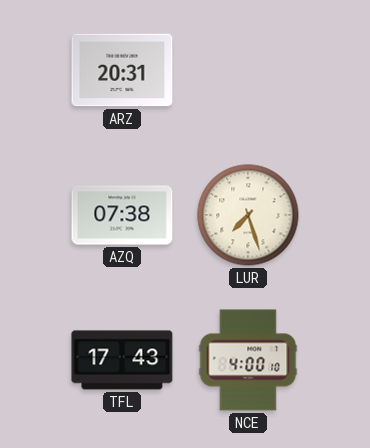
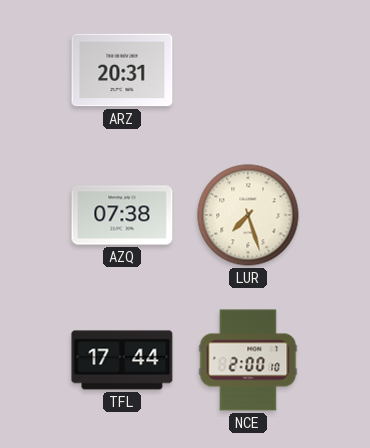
TFL: 17:43 -> 17:44
NCE: 4:00 -> 2:00
